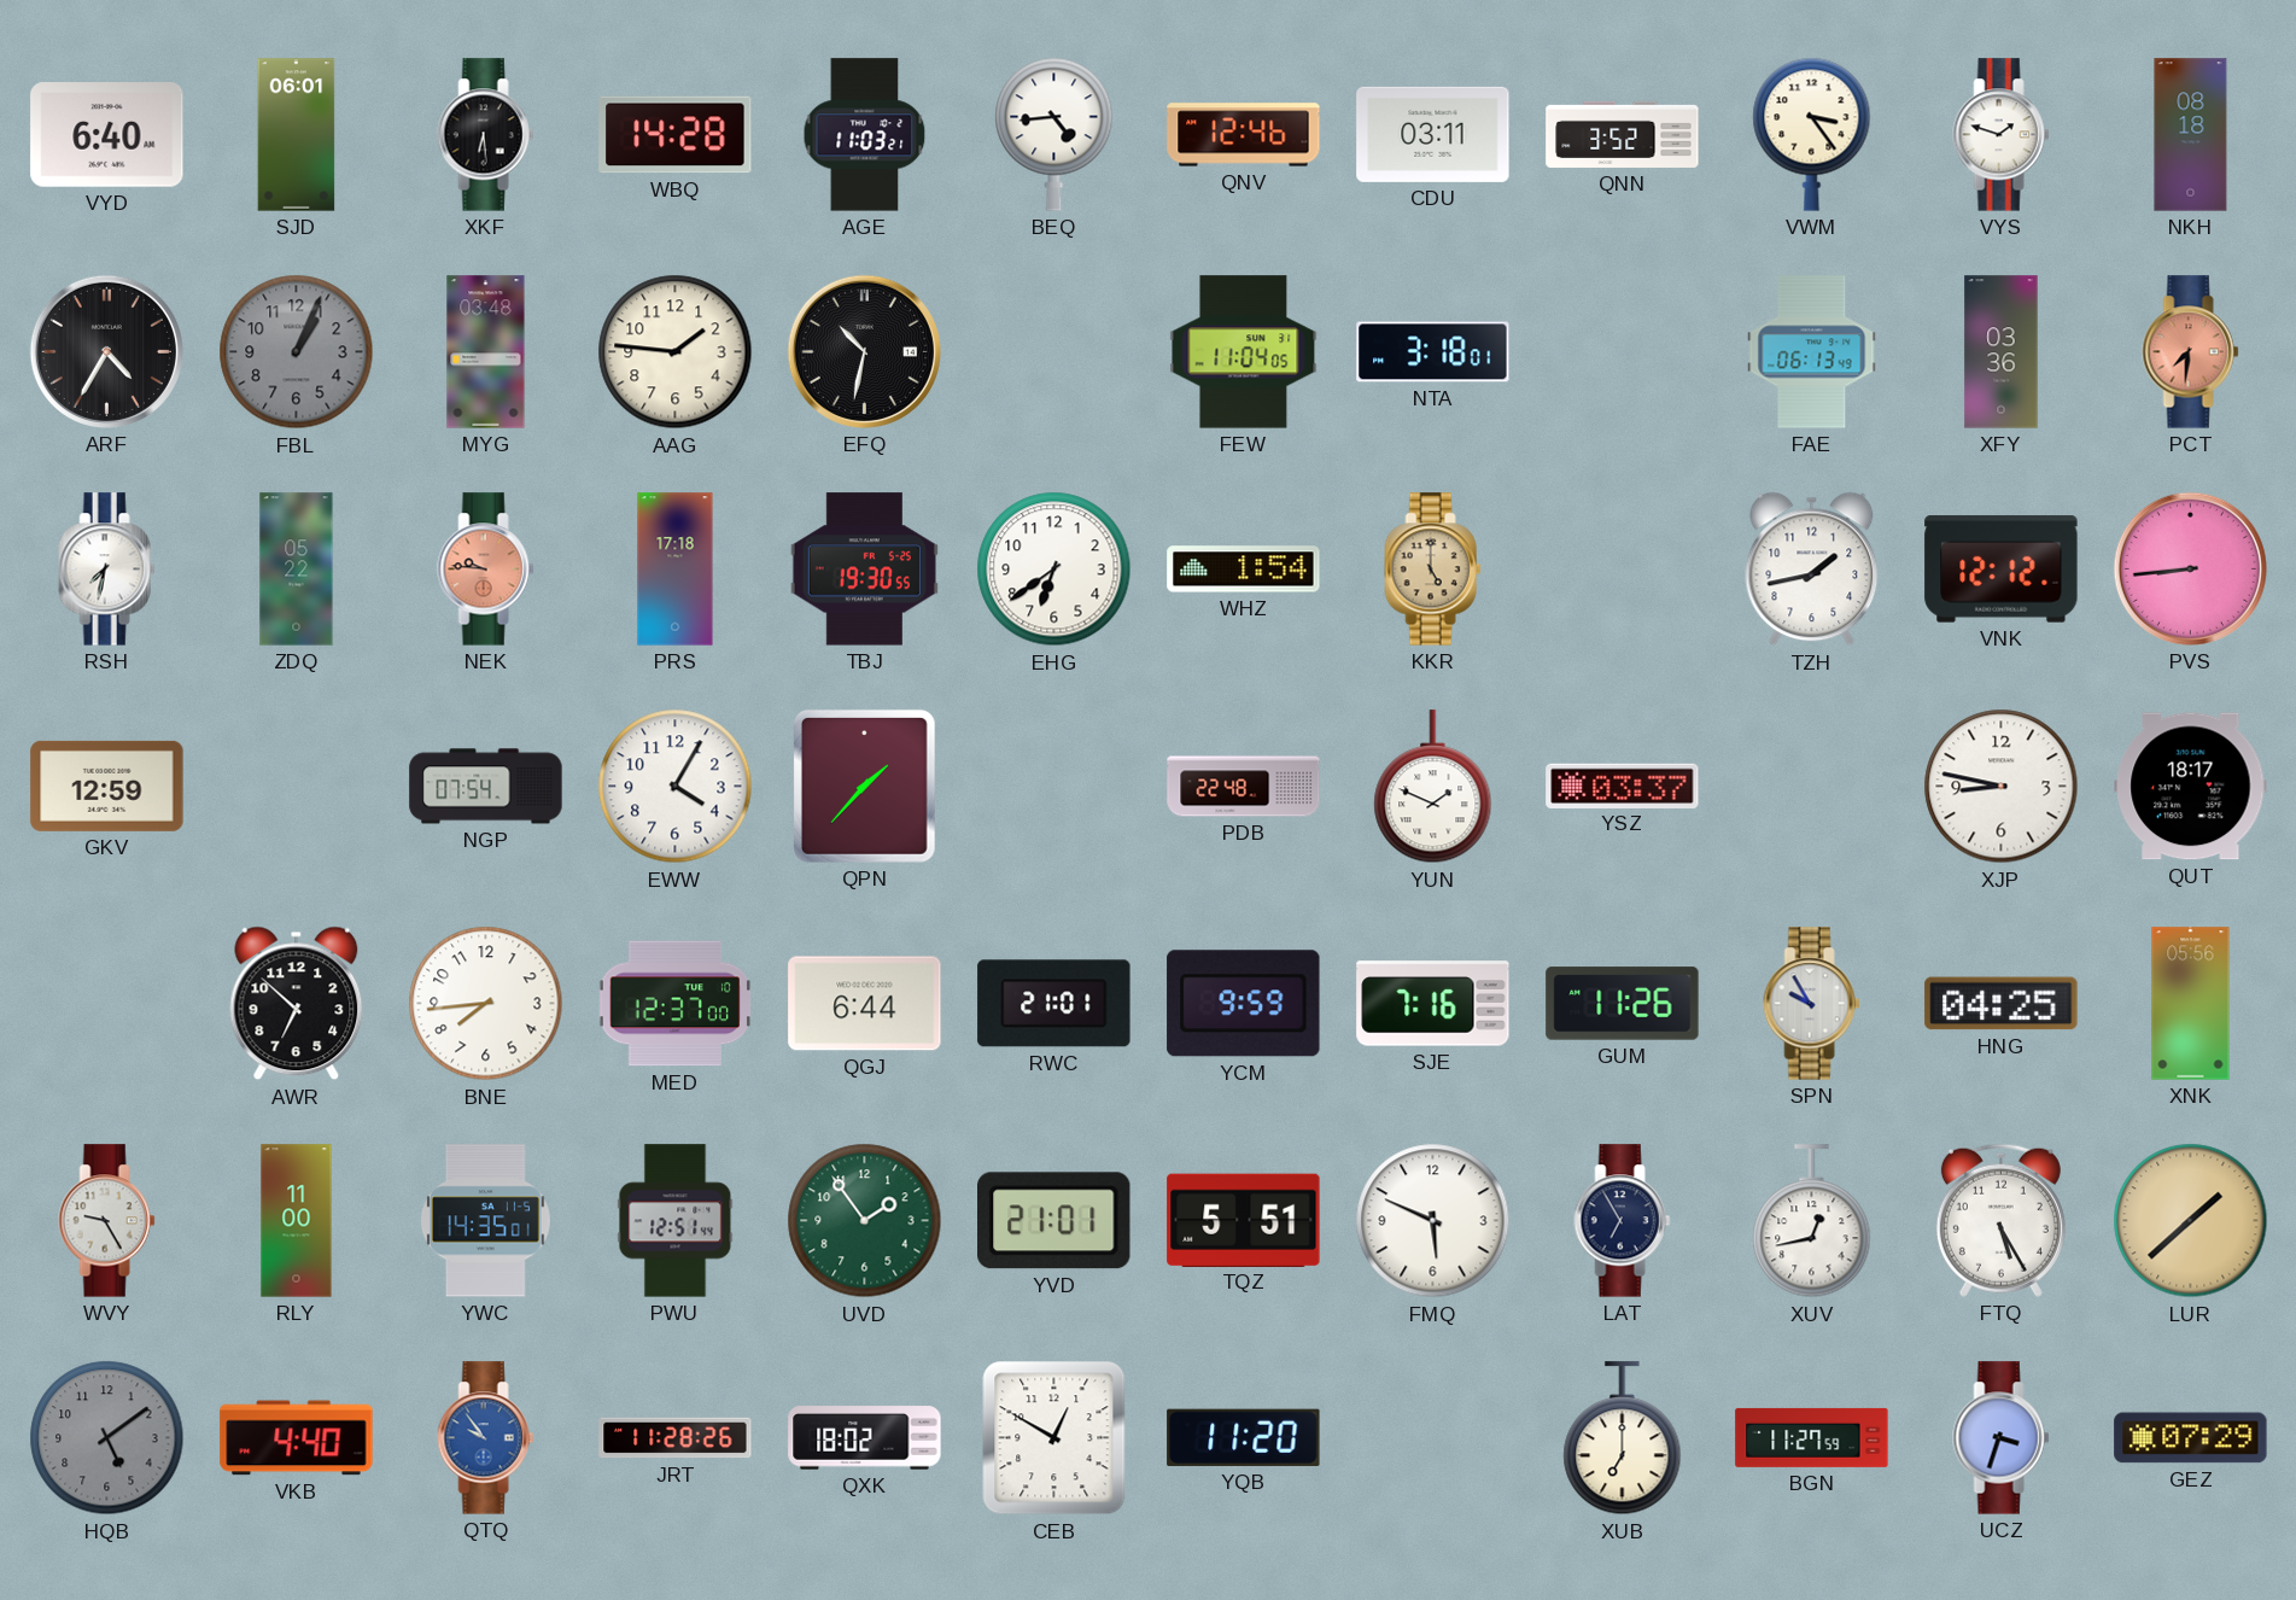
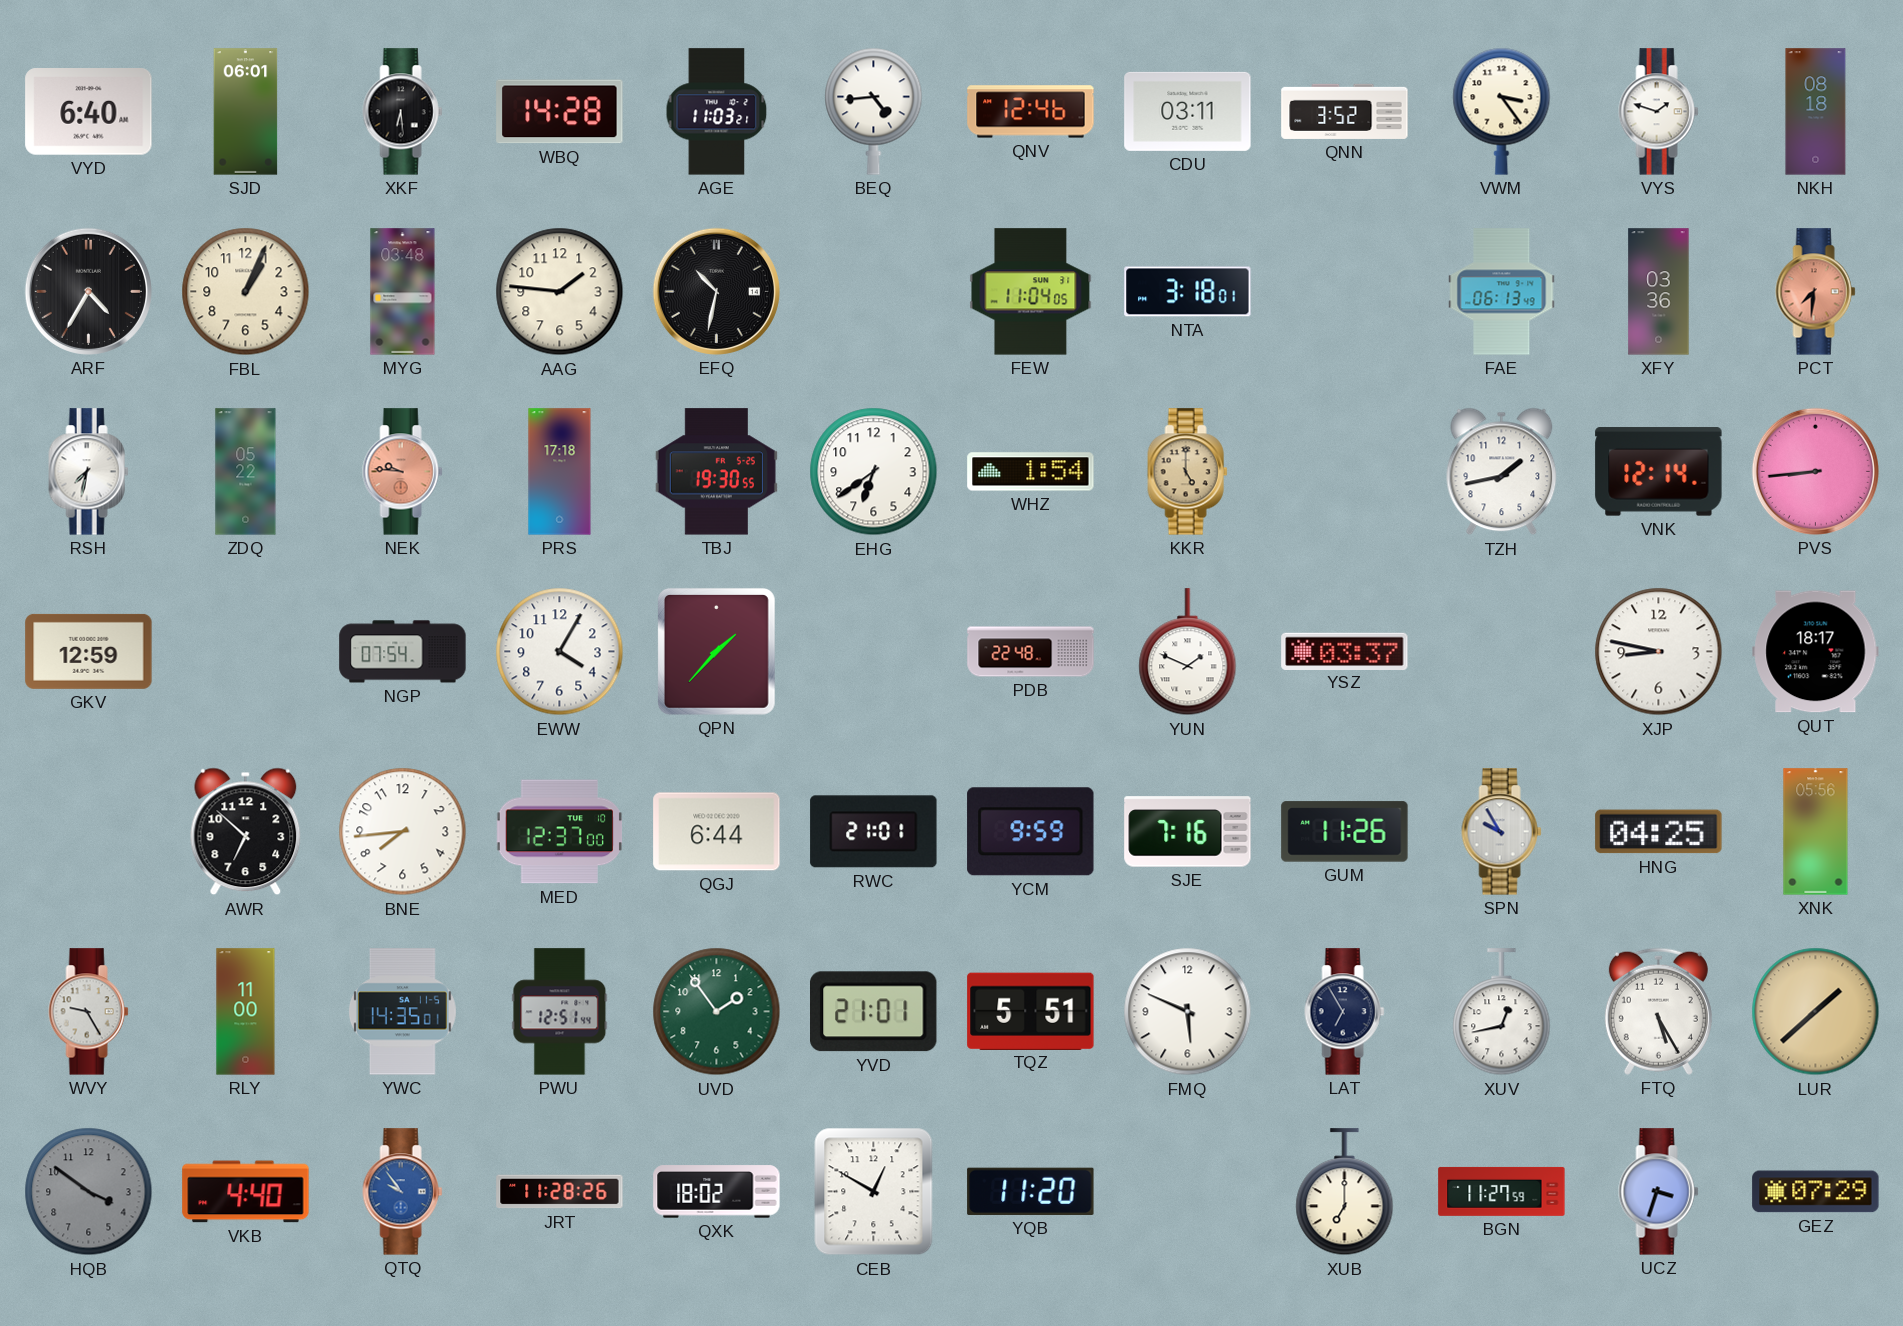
FBL dial: grey -> cream
VNK: 12:12 -> 12:14
HQB: 5:09 -> 3:51
